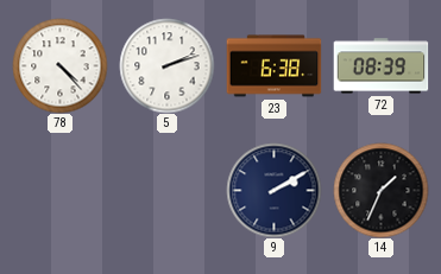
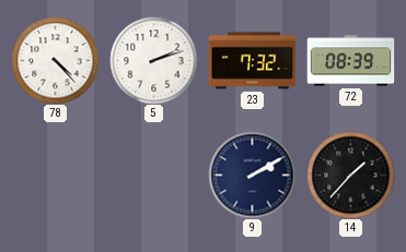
23: 6:38 -> 7:32
14: 1:34 -> 1:37
